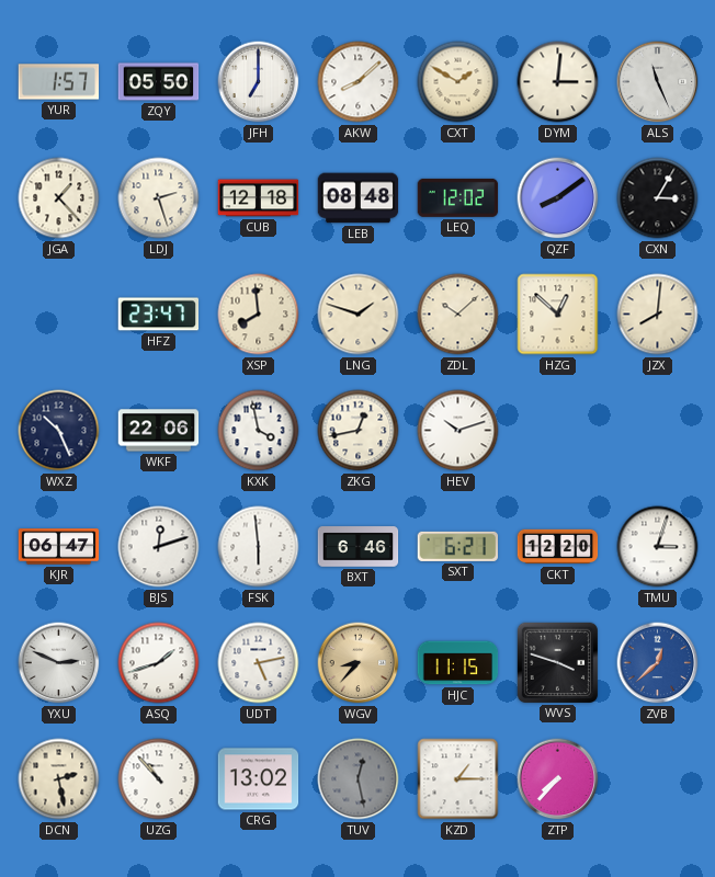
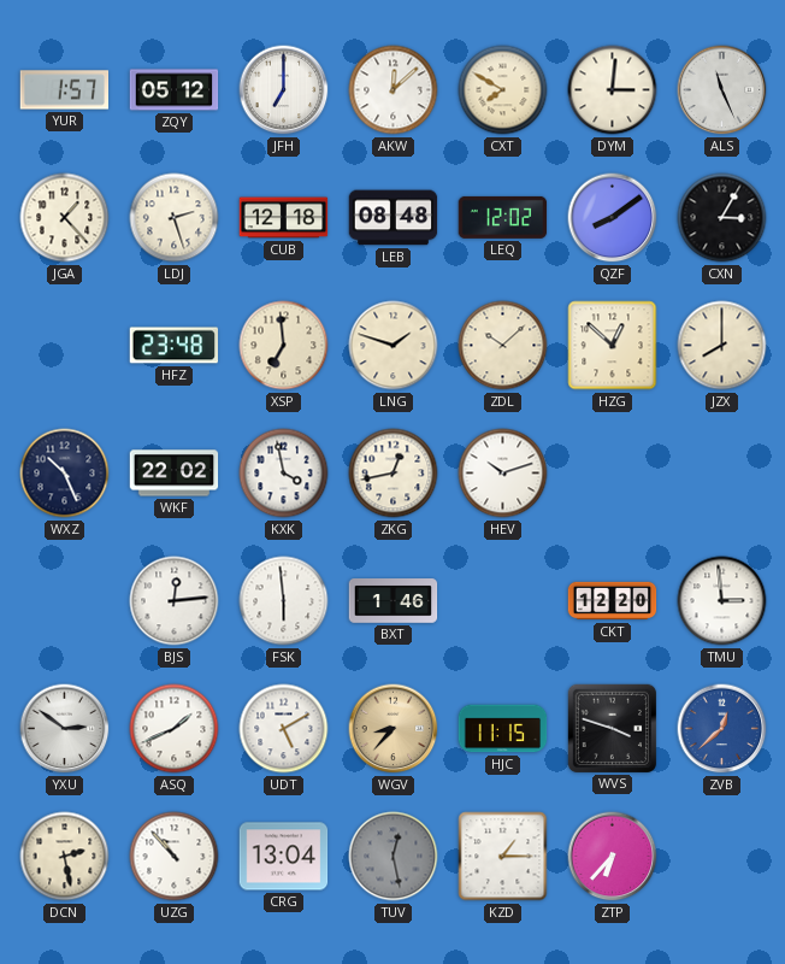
ZQY: 05:50 -> 05:12
AKW: 8:08 -> 12:08
CXT: 1:50 -> 7:50
HFZ: 23:47 -> 23:48
XSP: 7:59 -> 6:59
JZX: 8:01 -> 8:00
WKF: 22:06 -> 22:02
KJR: 06:47 -> none
BJS: 12:12 -> 12:14
BXT: 6:46 -> 1:46
SXT: 6:21 -> none
TMU: 3:03 -> 2:59
YXU: 2:49 -> 2:51
ASQ: 1:42 -> 1:41
UDT: 5:13 -> 5:10
CRG: 13:02 -> 13:04
ZTP: 7:37 -> 6:37
